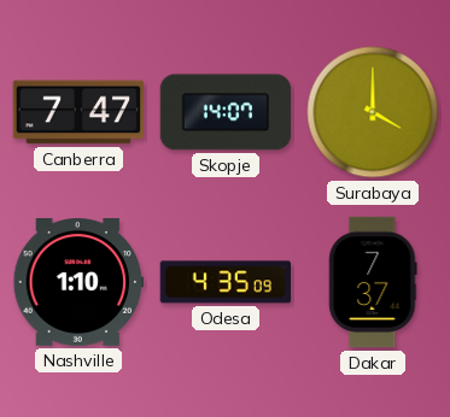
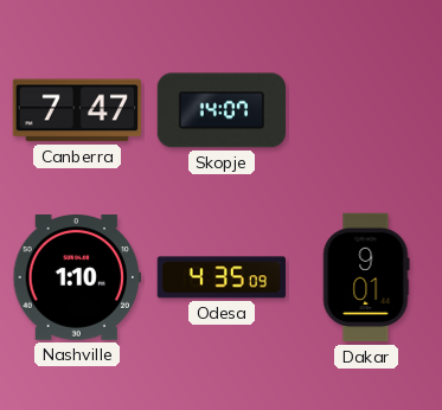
Surabaya: 4:00 -> none
Dakar: 7:37 -> 9:01
